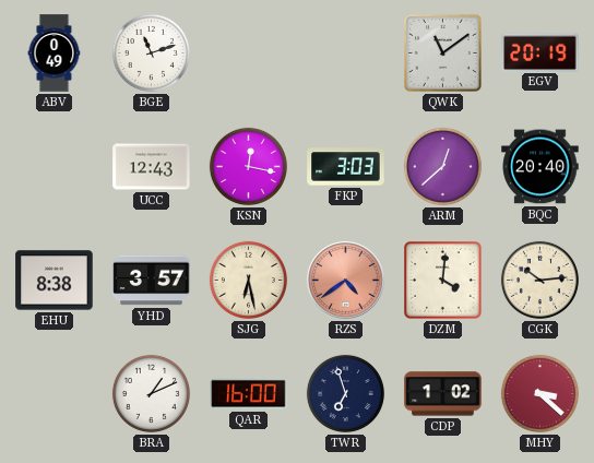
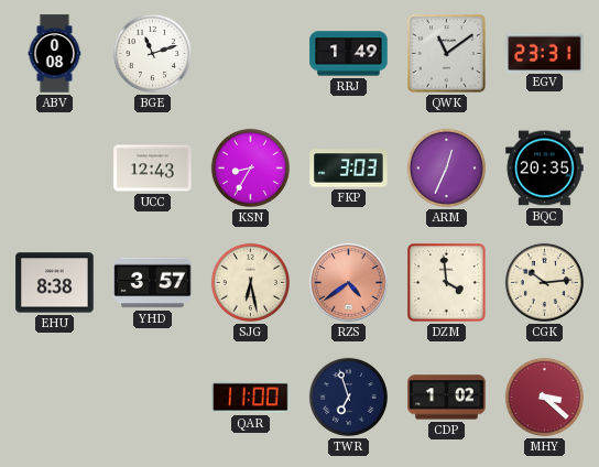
ABV: 0:49 -> 0:08
RRJ: none -> 1:49
EGV: 20:19 -> 23:31
KSN: 12:17 -> 8:35
ARM: 12:38 -> 12:34
BQC: 20:40 -> 20:35
DZM: 4:01 -> 3:59
BRA: 1:11 -> none
QAR: 16:00 -> 11:00
